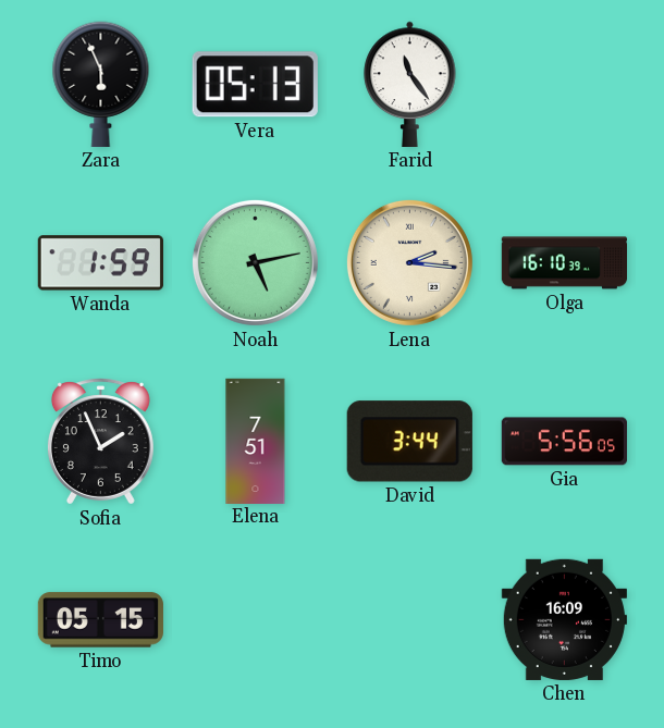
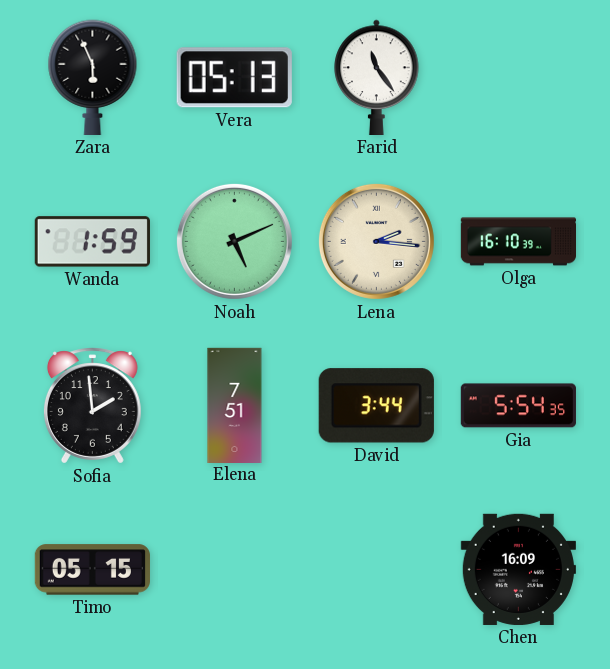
Noah: 5:13 -> 5:11
Sofia: 1:56 -> 1:59
Gia: 5:56 -> 5:54
